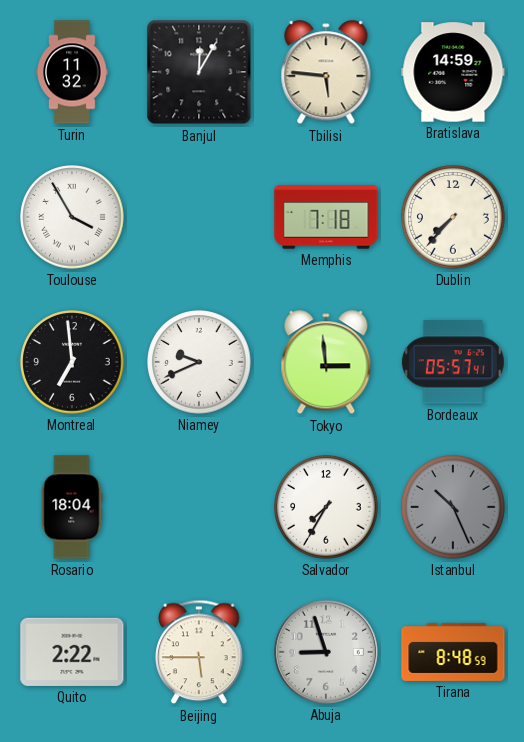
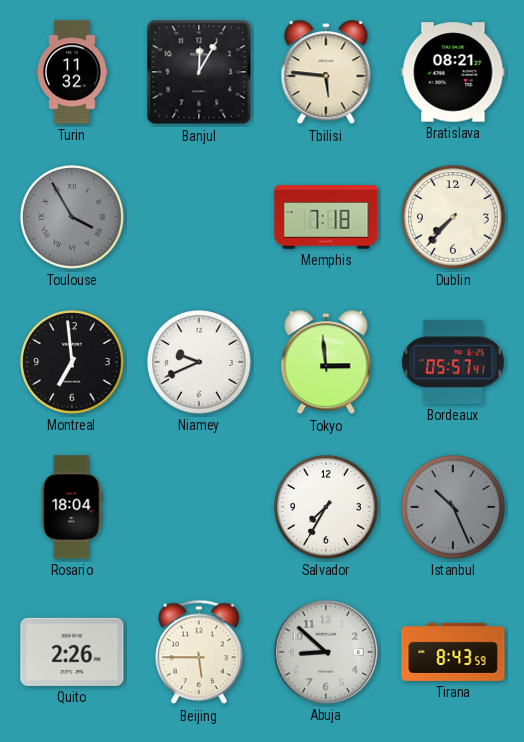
Bratislava: 14:59 -> 08:21
Toulouse dial: white -> grey
Quito: 2:22 -> 2:26
Abuja: 8:57 -> 8:52
Tirana: 8:48 -> 8:43
